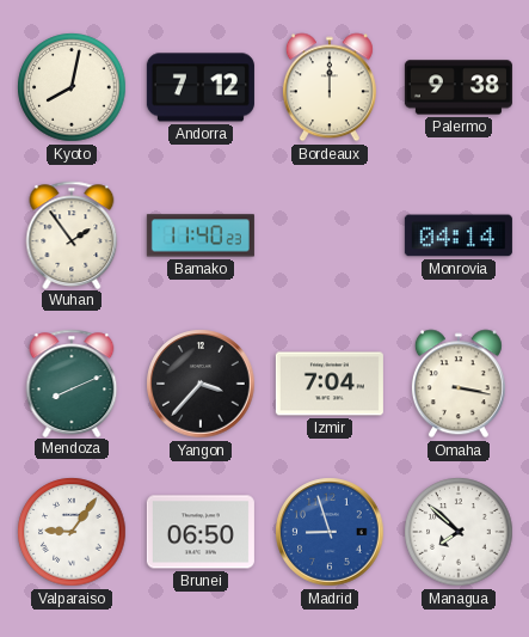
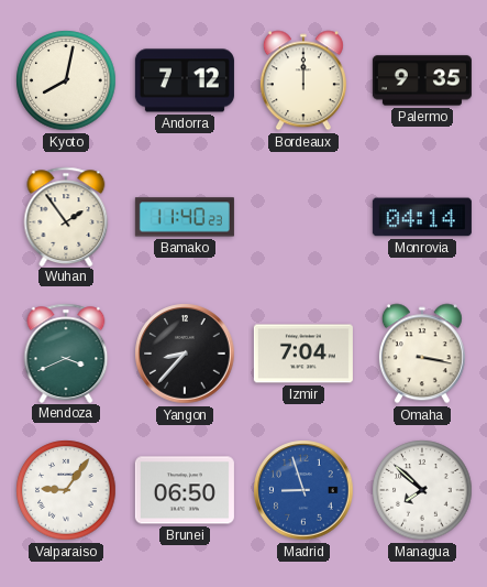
Palermo: 9:38 -> 9:35
Mendoza: 8:11 -> 3:41
Yangon: 3:37 -> 8:37
